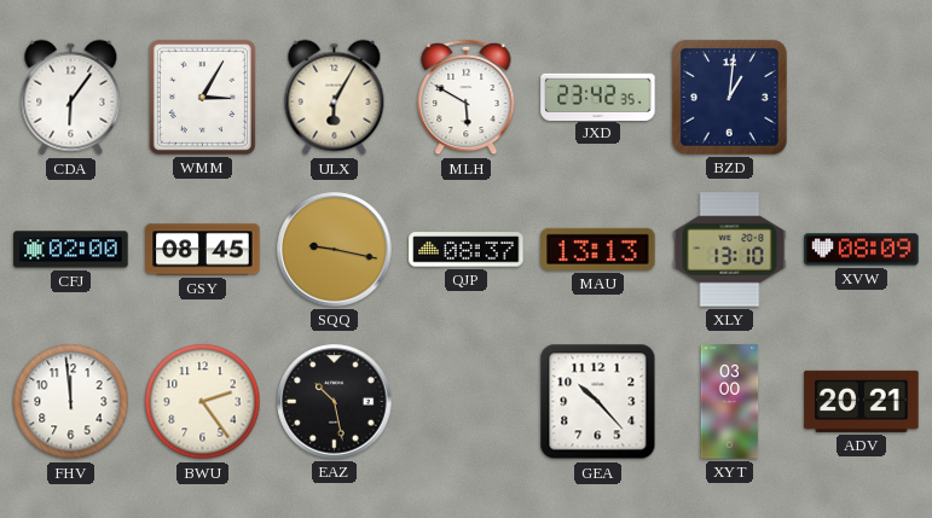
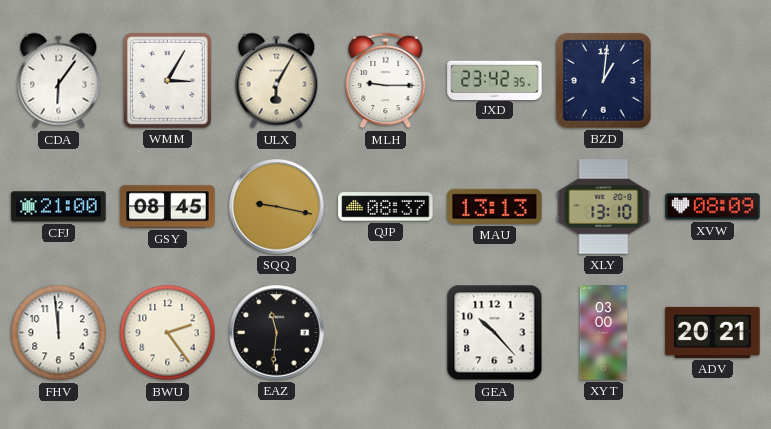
MLH: 5:50 -> 9:15
CFJ: 02:00 -> 21:00
EAZ: 10:28 -> 11:31
